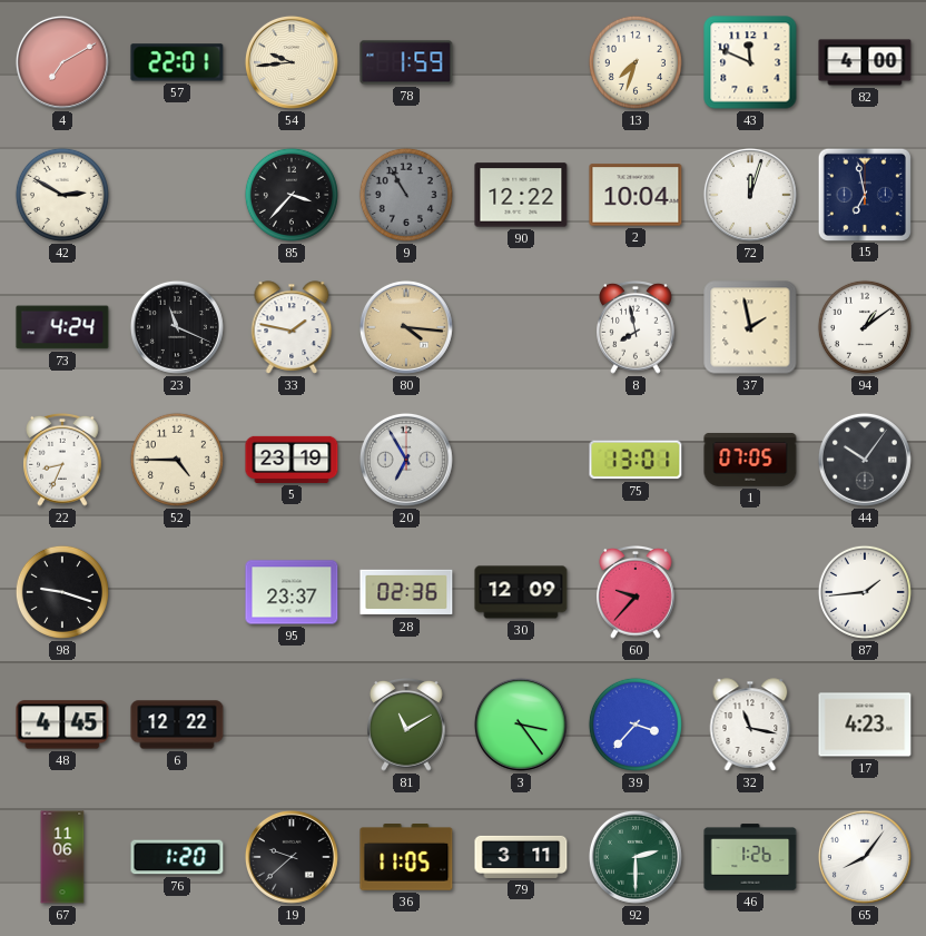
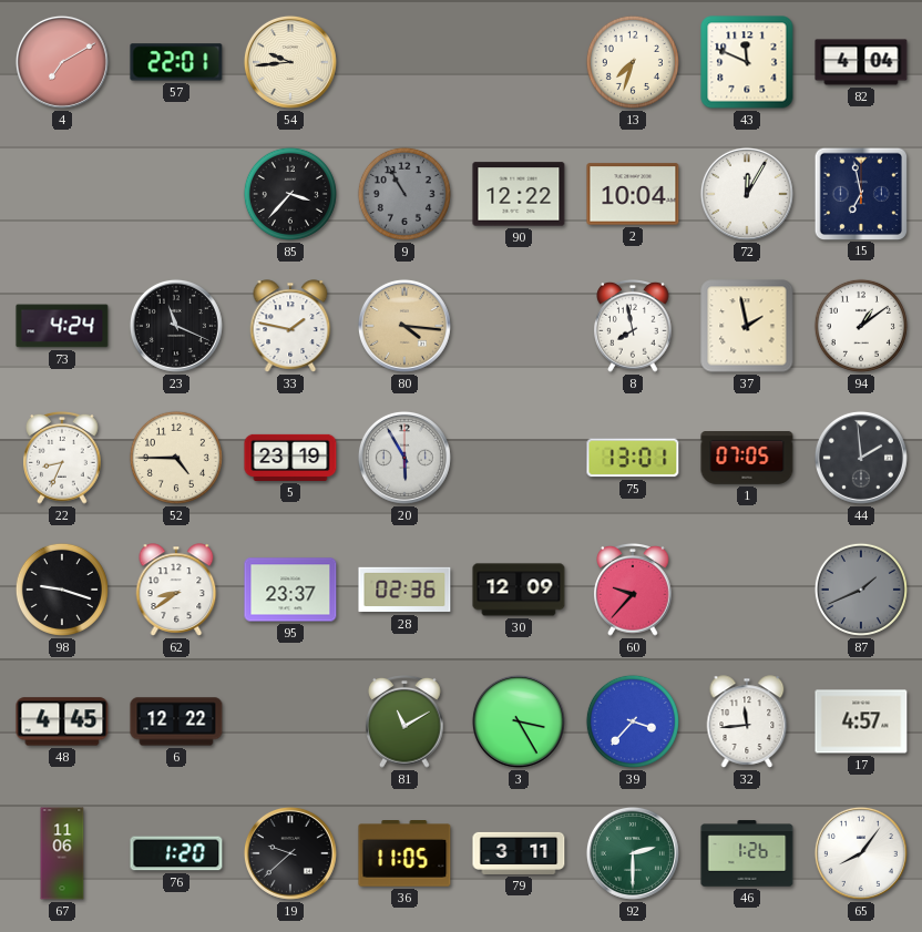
78: 1:59 -> none
82: 4:00 -> 4:04
42: 2:50 -> none
72: 12:03 -> 12:05
20: 6:55 -> 5:55
44: 10:06 -> 1:59
62: none -> 8:39
87: 1:44 -> 1:41
87 dial: white -> grey
3: 3:24 -> 3:25
32: 11:17 -> 11:44
17: 4:23 -> 4:57
